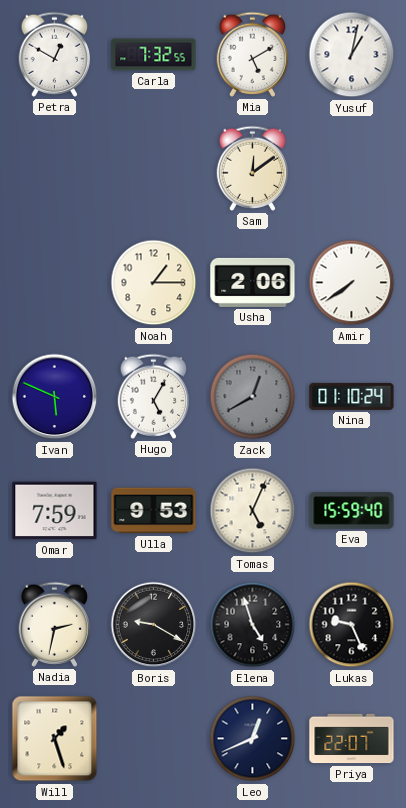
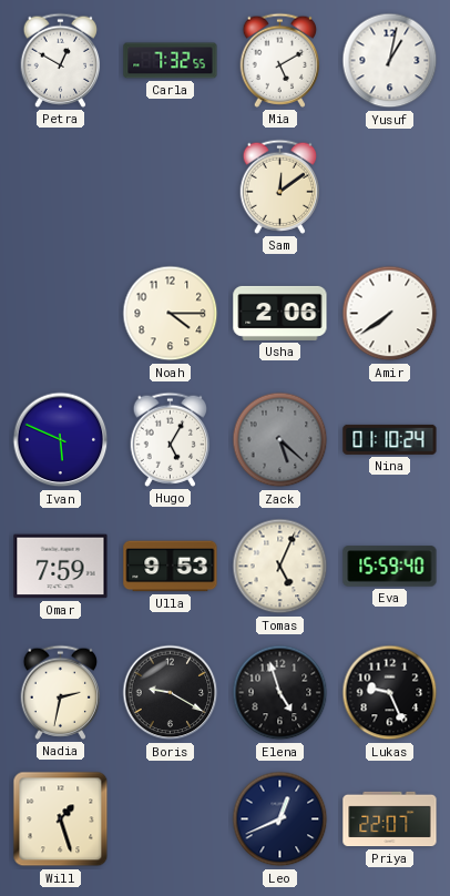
Noah: 1:15 -> 4:15
Zack: 12:40 -> 5:22
